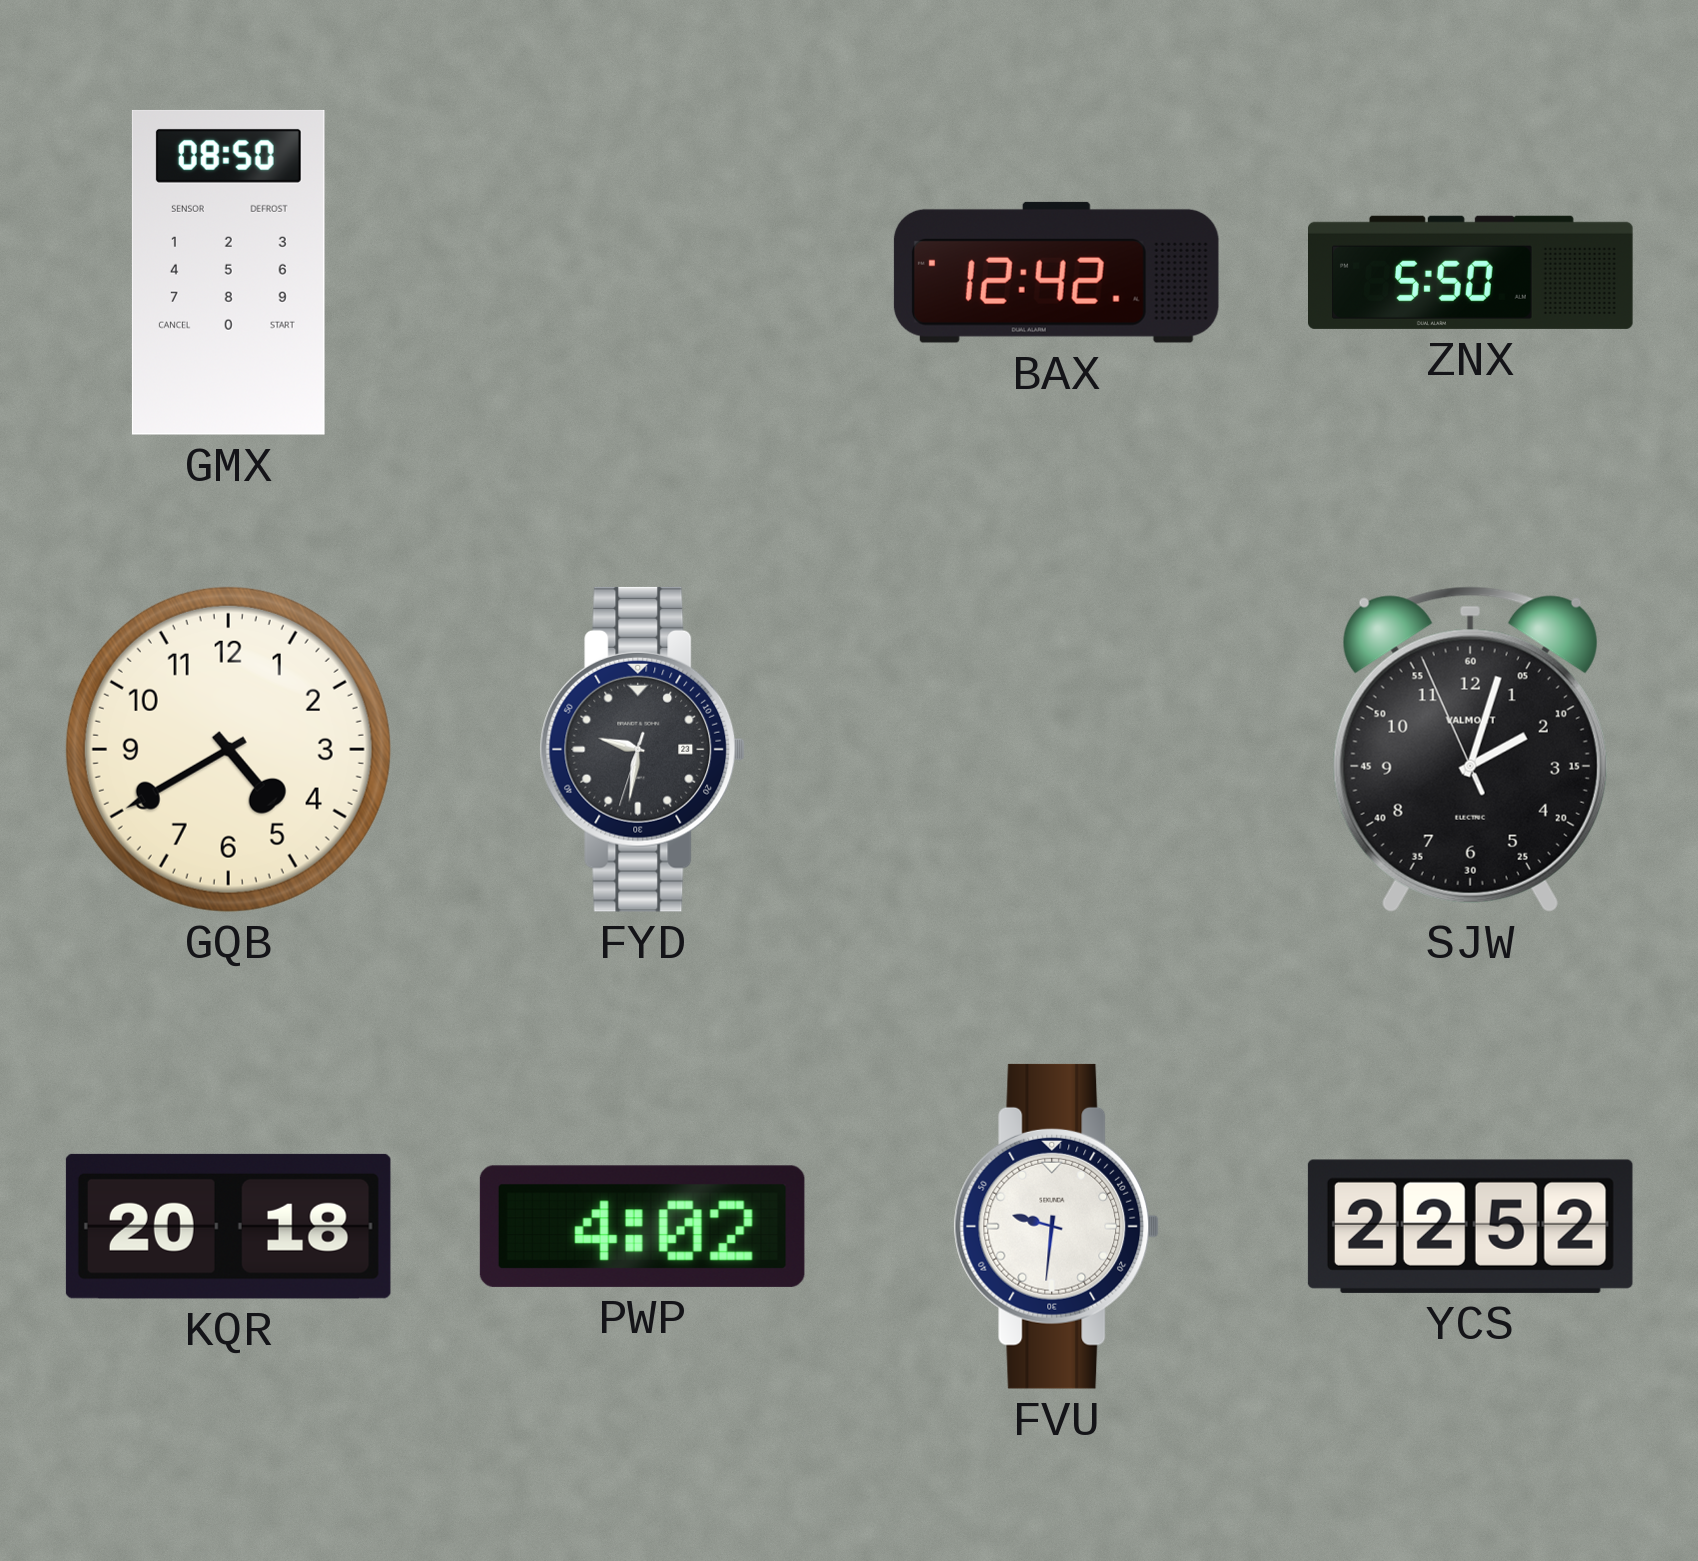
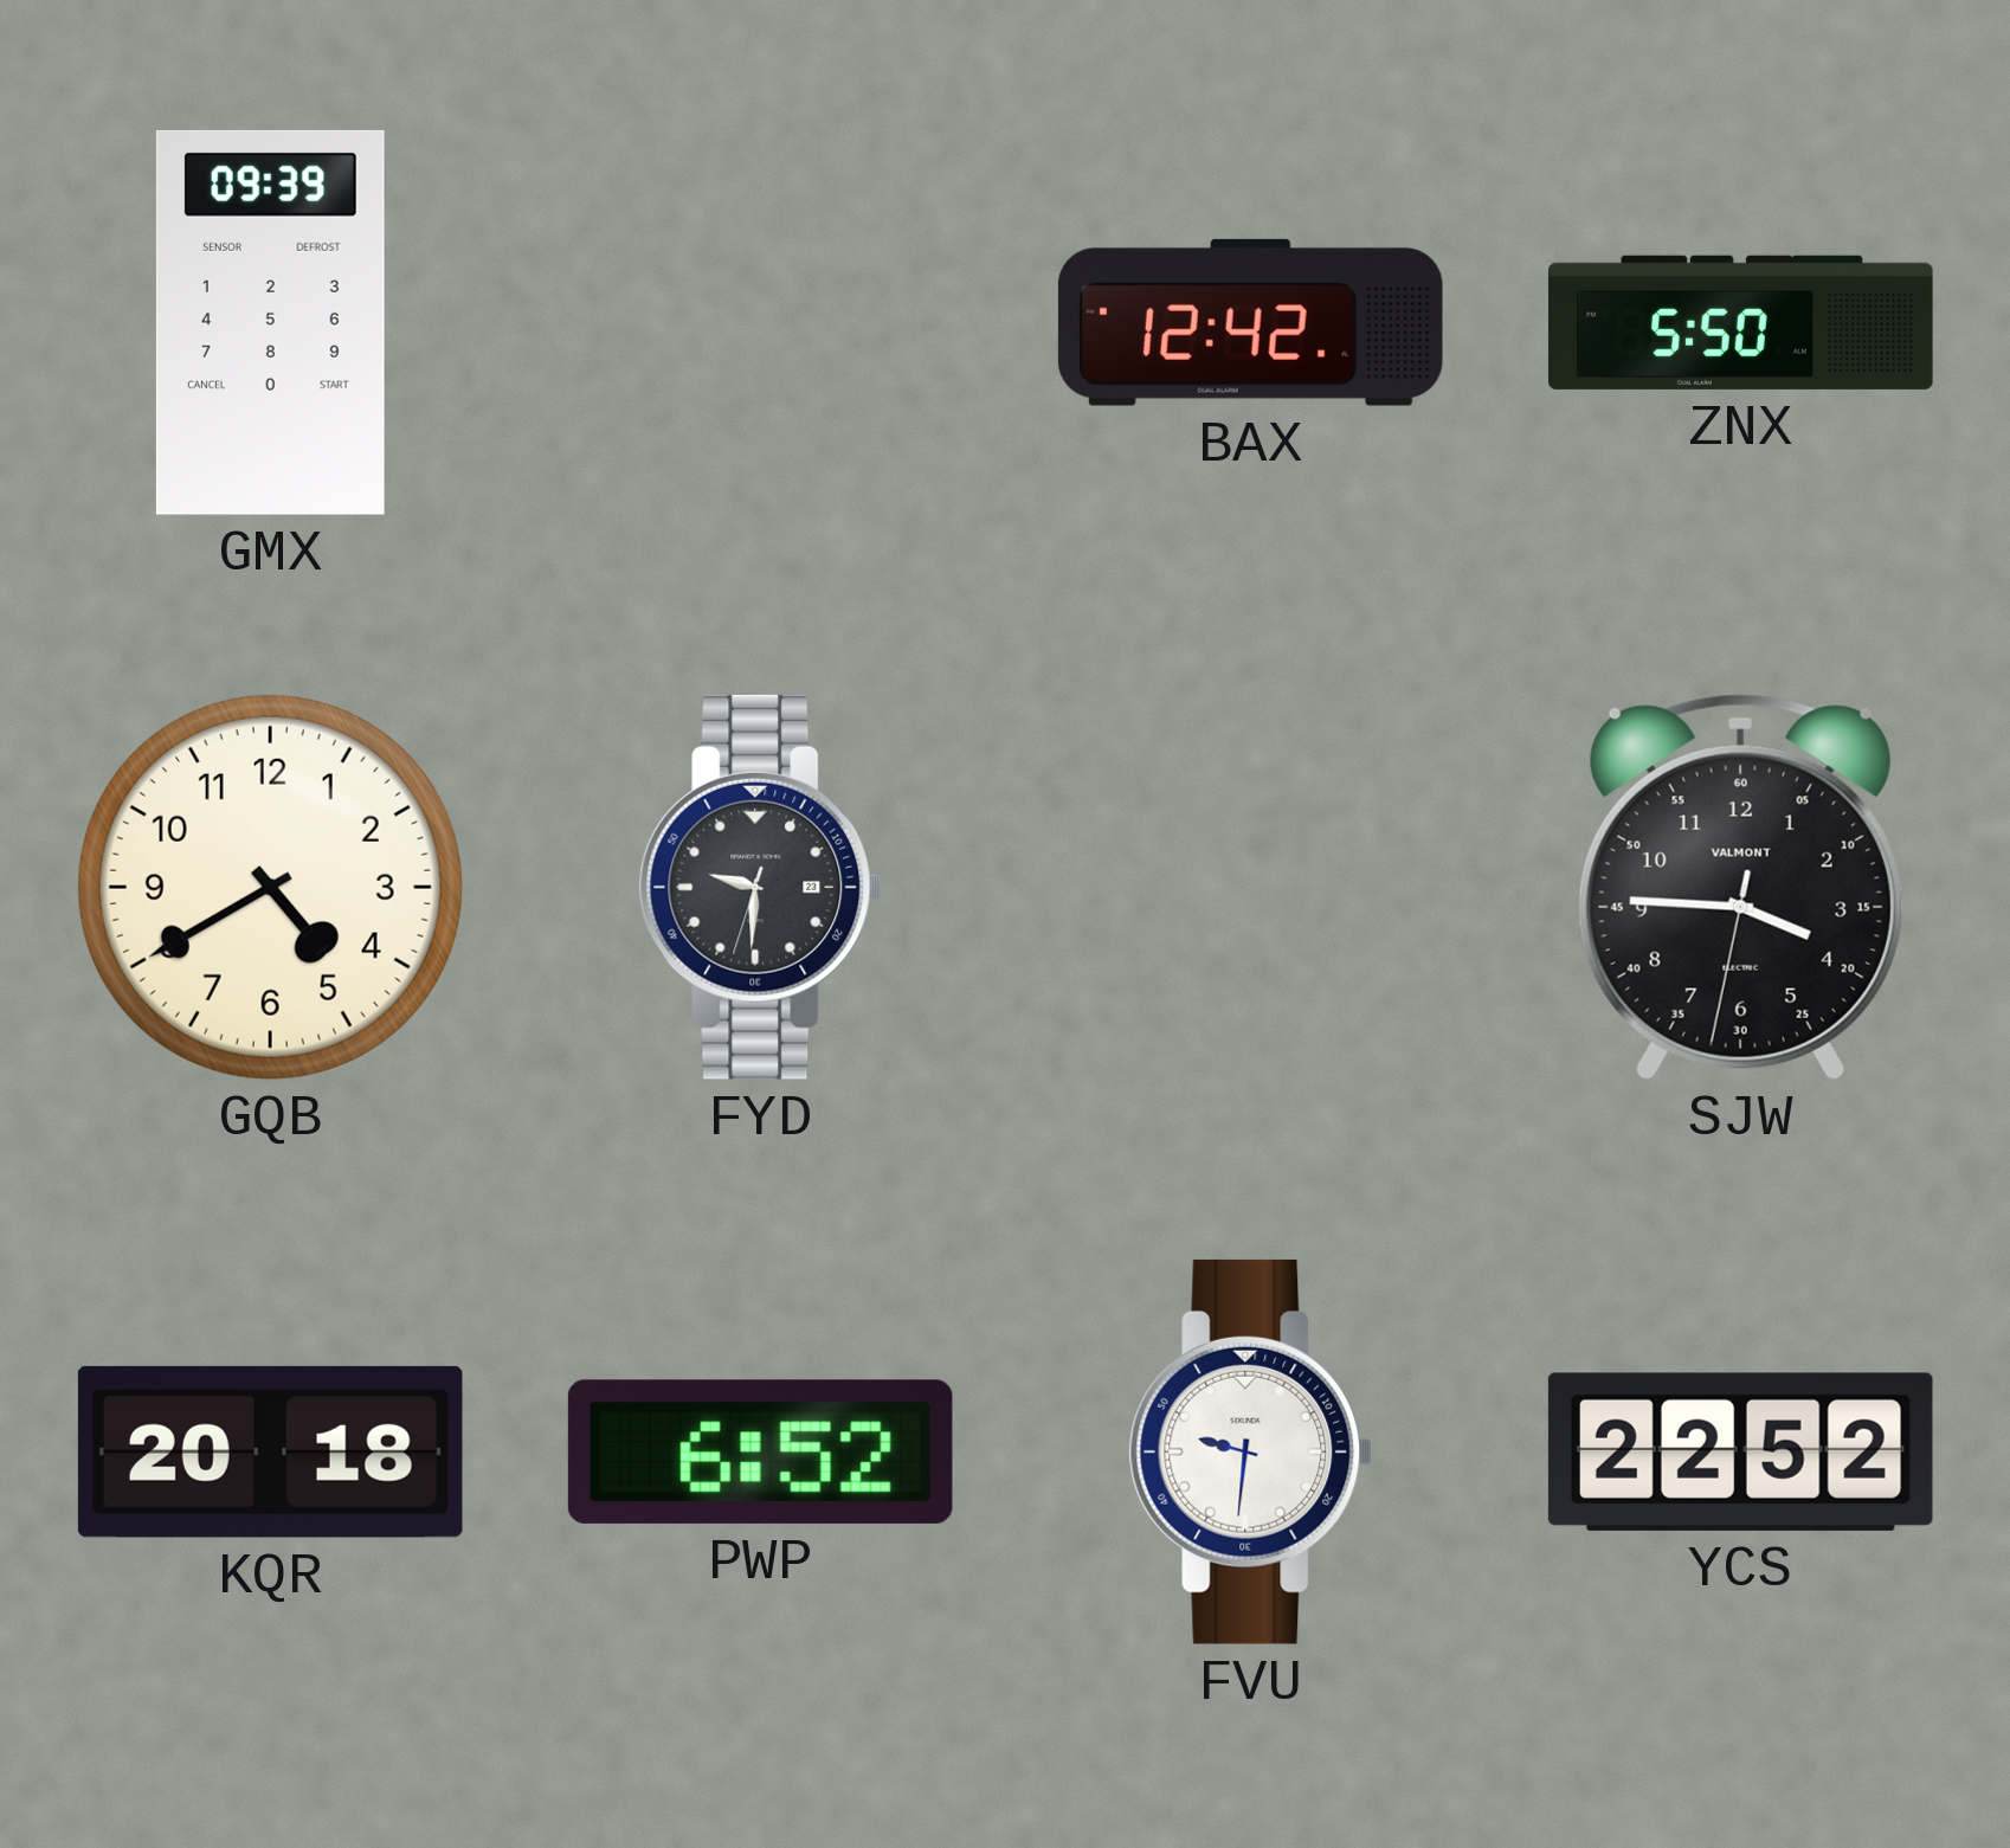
GMX: 08:50 -> 09:39
FYD: 9:31 -> 9:30
SJW: 2:02 -> 3:45
PWP: 4:02 -> 6:52
